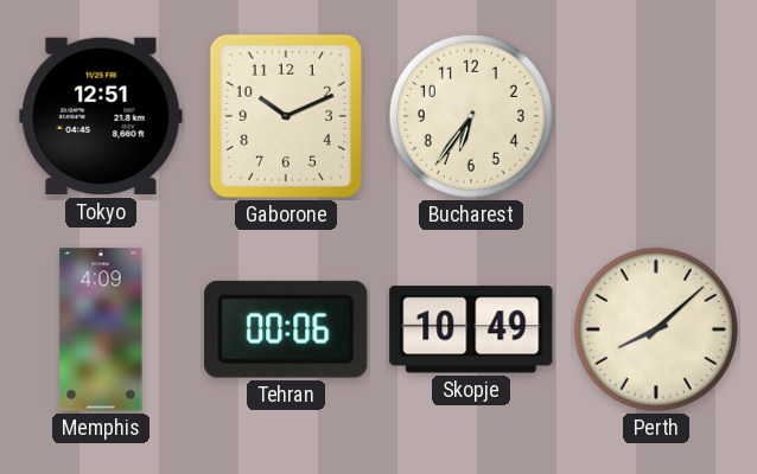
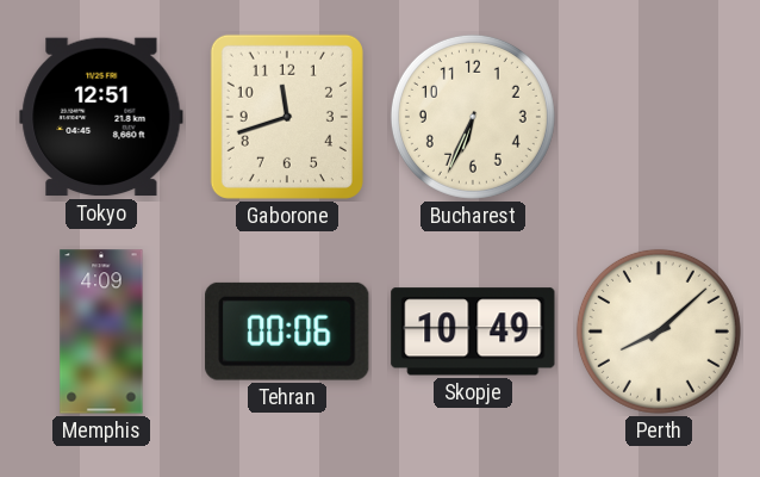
Gaborone: 10:11 -> 11:42
Bucharest: 6:36 -> 6:34
